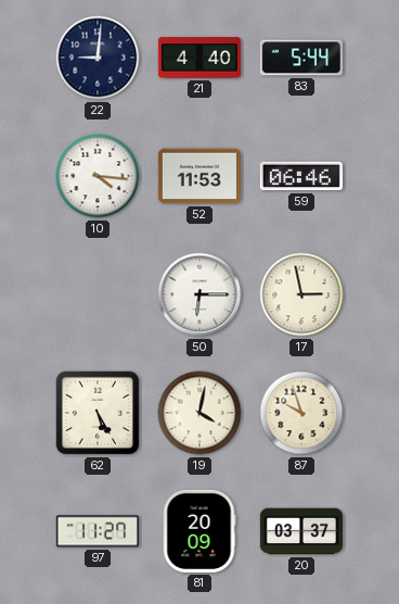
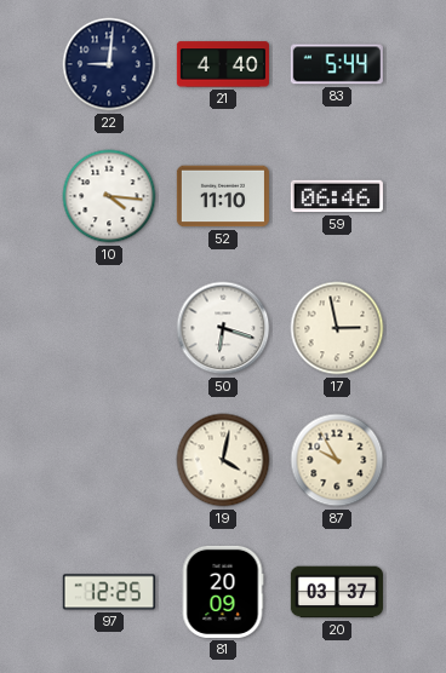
52: 11:53 -> 11:10
50: 6:15 -> 6:18
62: 5:25 -> none
87: 9:57 -> 9:55
97: 11:27 -> 12:25
